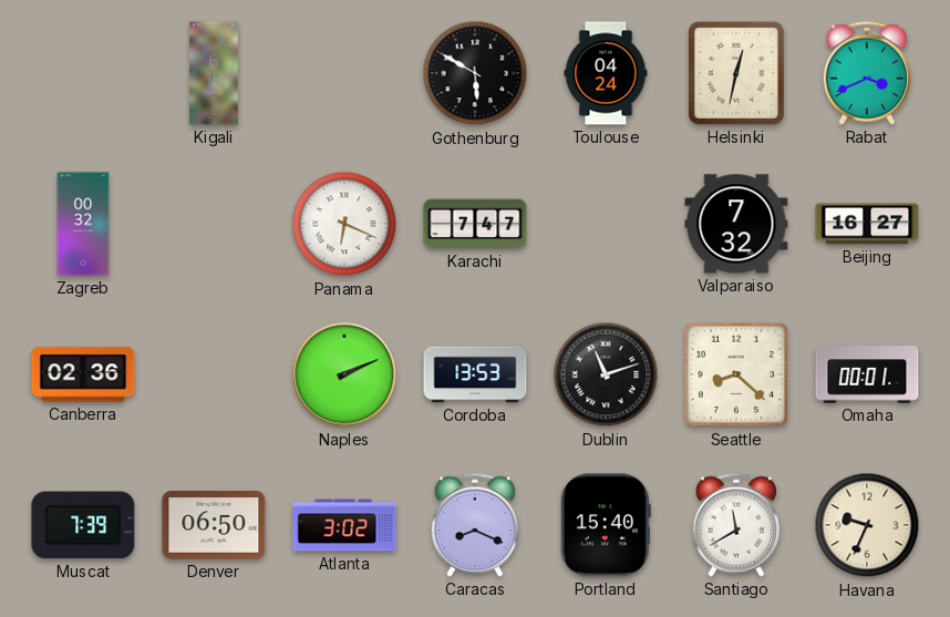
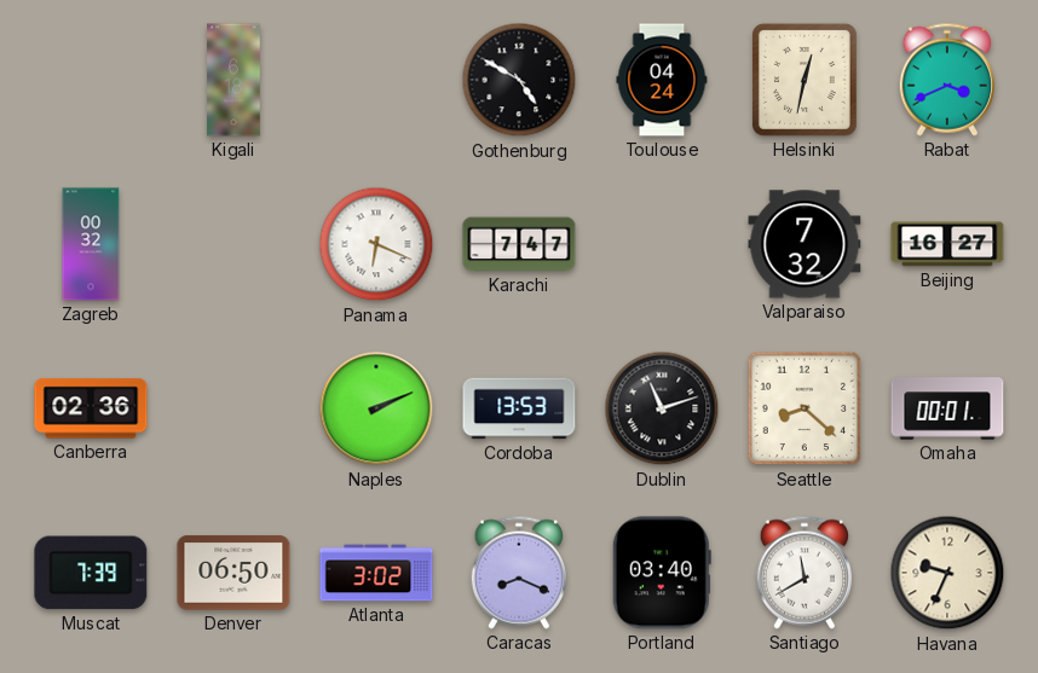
Gothenburg: 5:50 -> 4:50
Portland: 15:40 -> 03:40
